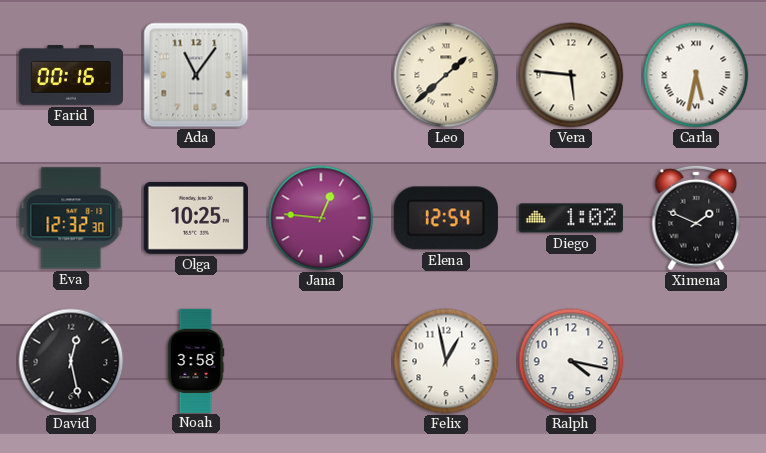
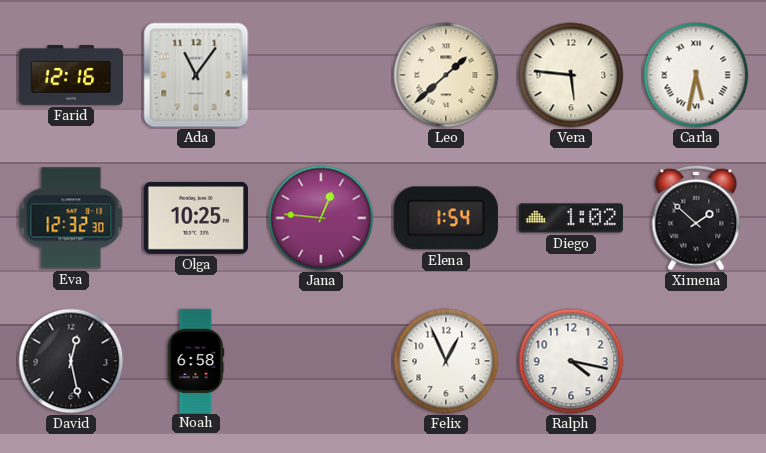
Farid: 00:16 -> 12:16
Elena: 12:54 -> 1:54
Ximena: 1:49 -> 1:52
Noah: 3:58 -> 6:58
Felix: 12:58 -> 12:56
